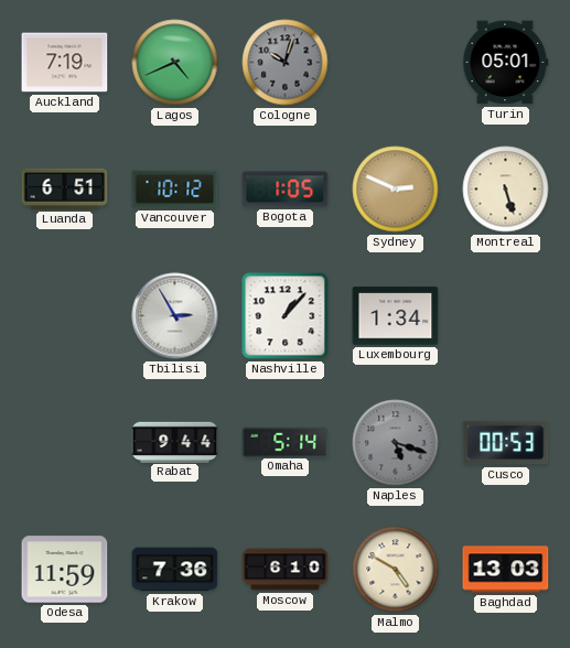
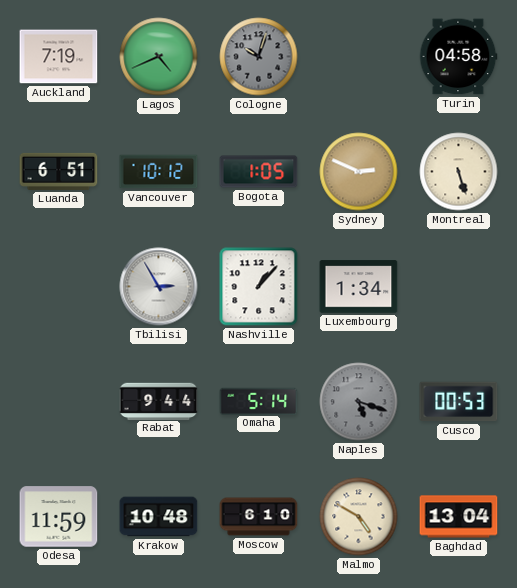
Turin: 05:01 -> 04:58
Krakow: 7:36 -> 10:48
Baghdad: 13:03 -> 13:04
